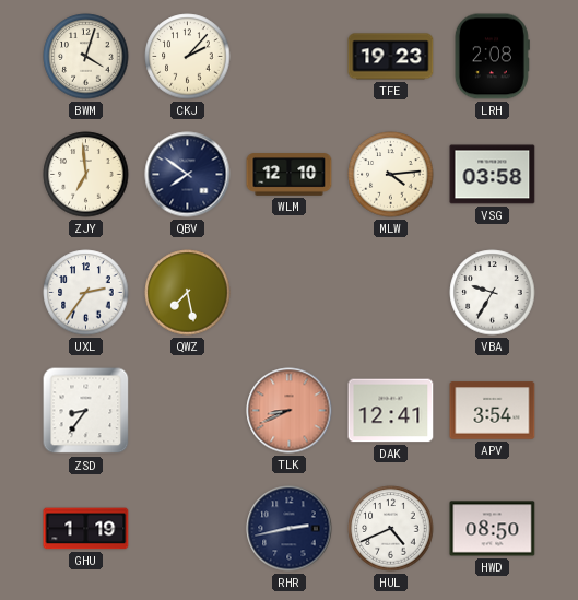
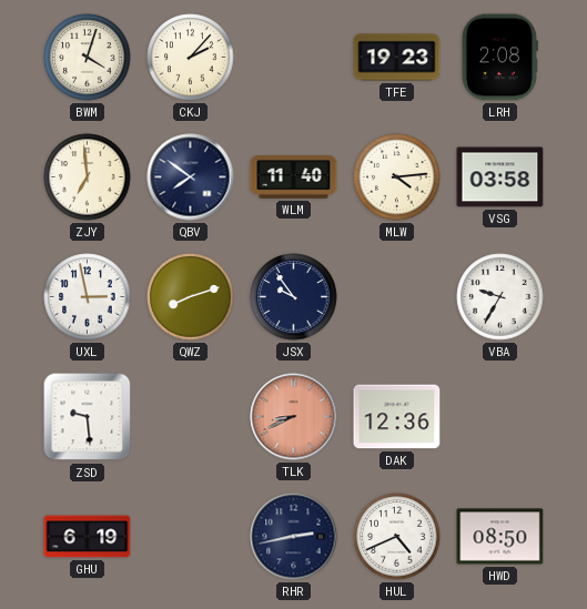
WLM: 12:10 -> 11:40
UXL: 2:36 -> 2:58
QWZ: 7:28 -> 8:12
JSX: none -> 9:54
ZSD: 8:36 -> 9:29
DAK: 12:41 -> 12:36
APV: 3:54 -> none
GHU: 1:19 -> 6:19
